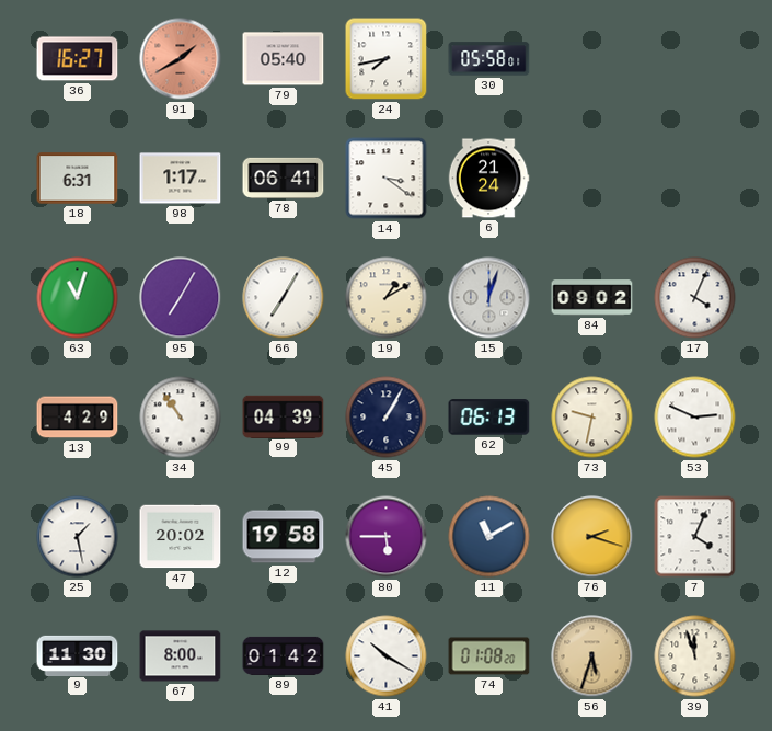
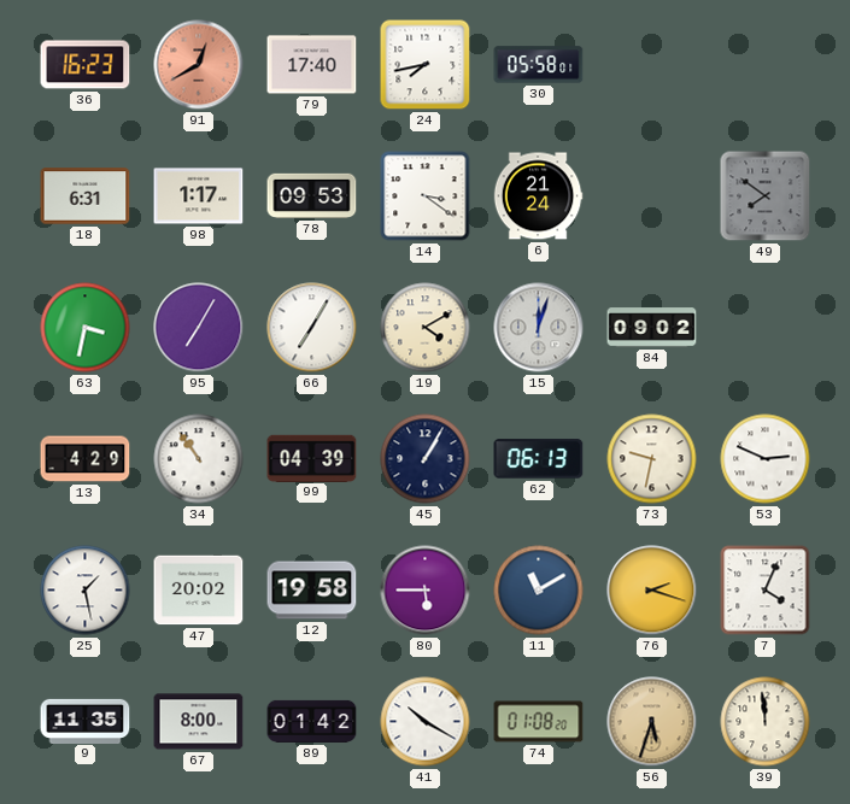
36: 16:27 -> 16:23
91: 1:40 -> 12:40
79: 05:40 -> 17:40
78: 06:41 -> 09:53
49: none -> 7:51
63: 11:03 -> 3:32
19: 1:10 -> 4:10
17: 4:04 -> none
9: 11:30 -> 11:35
39: 11:57 -> 11:59
